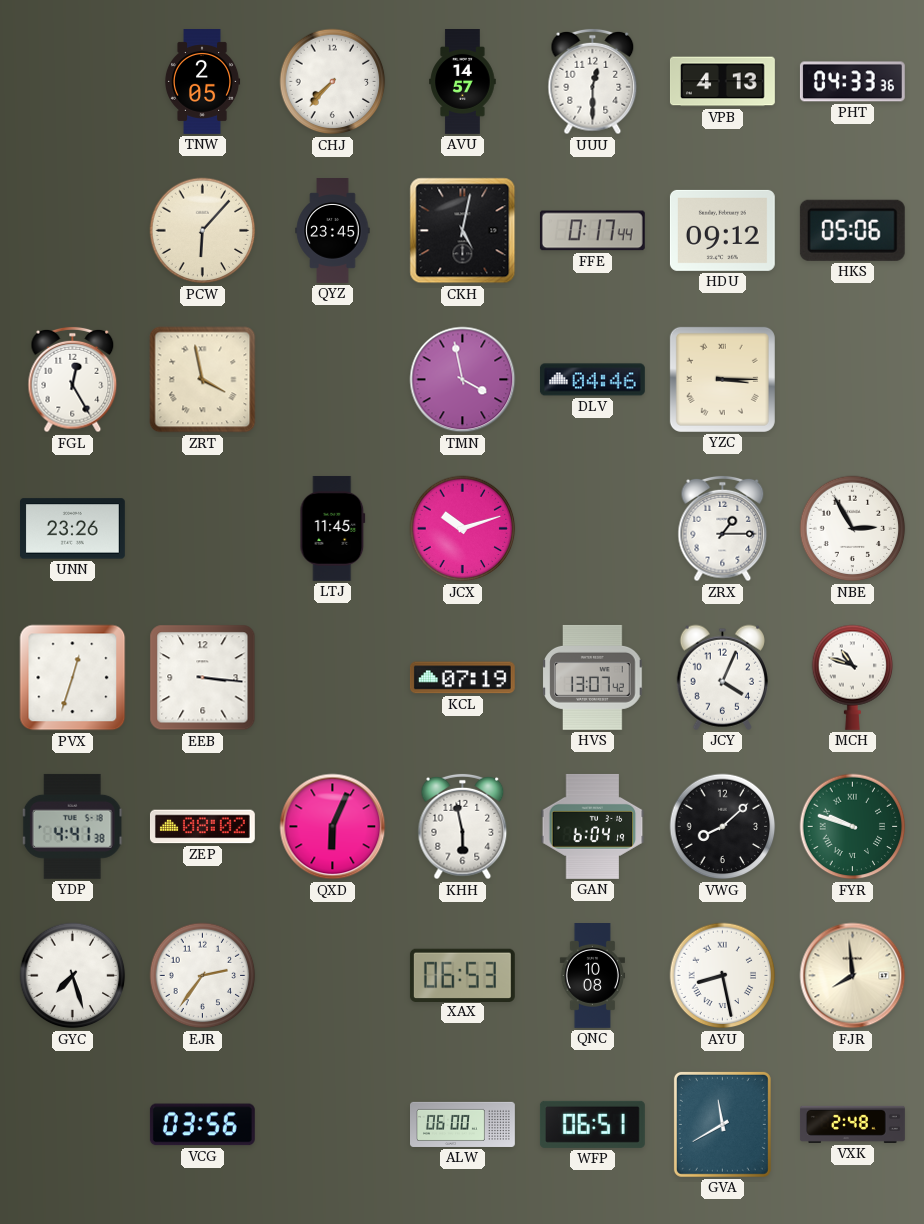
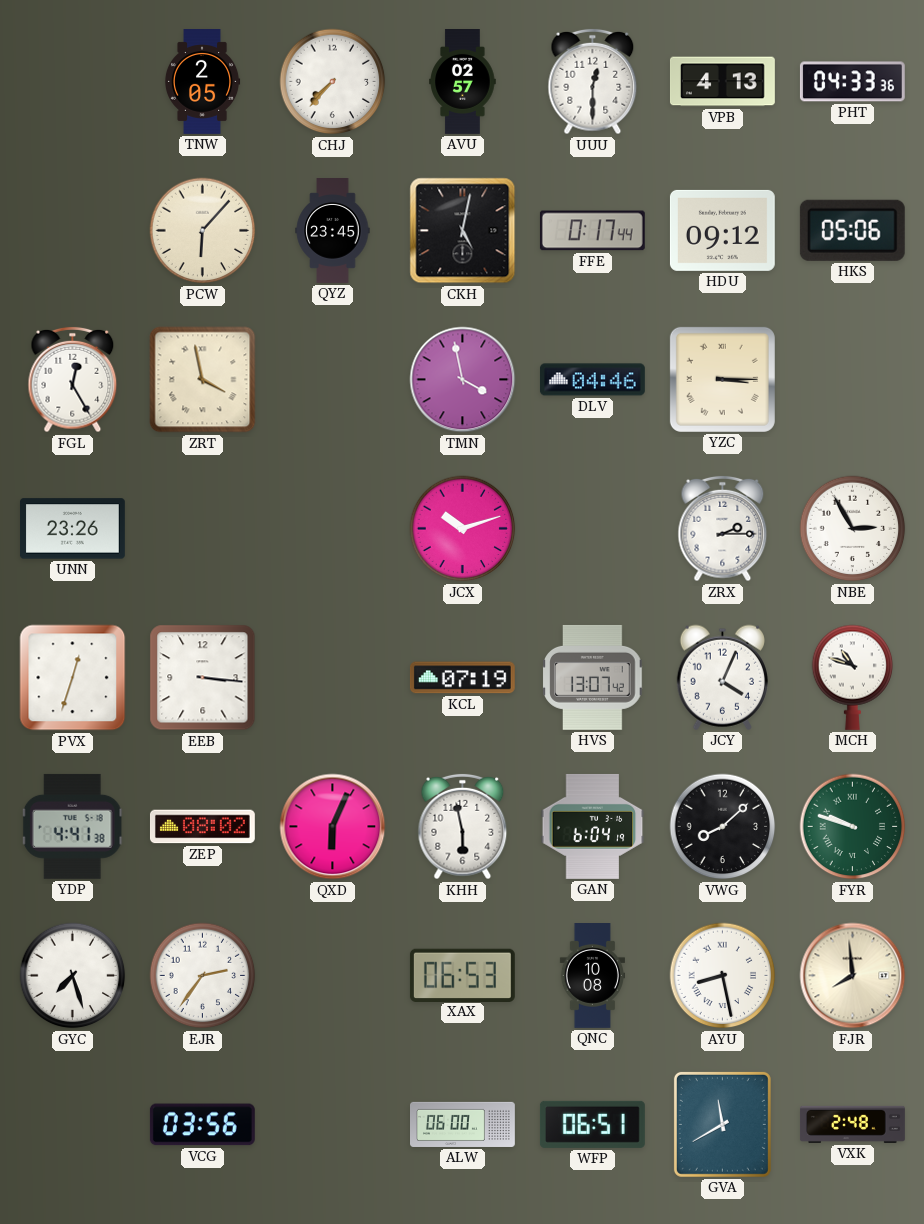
AVU: 14:57 -> 02:57
LTJ: 11:45 -> none
ZRX: 1:15 -> 2:15
